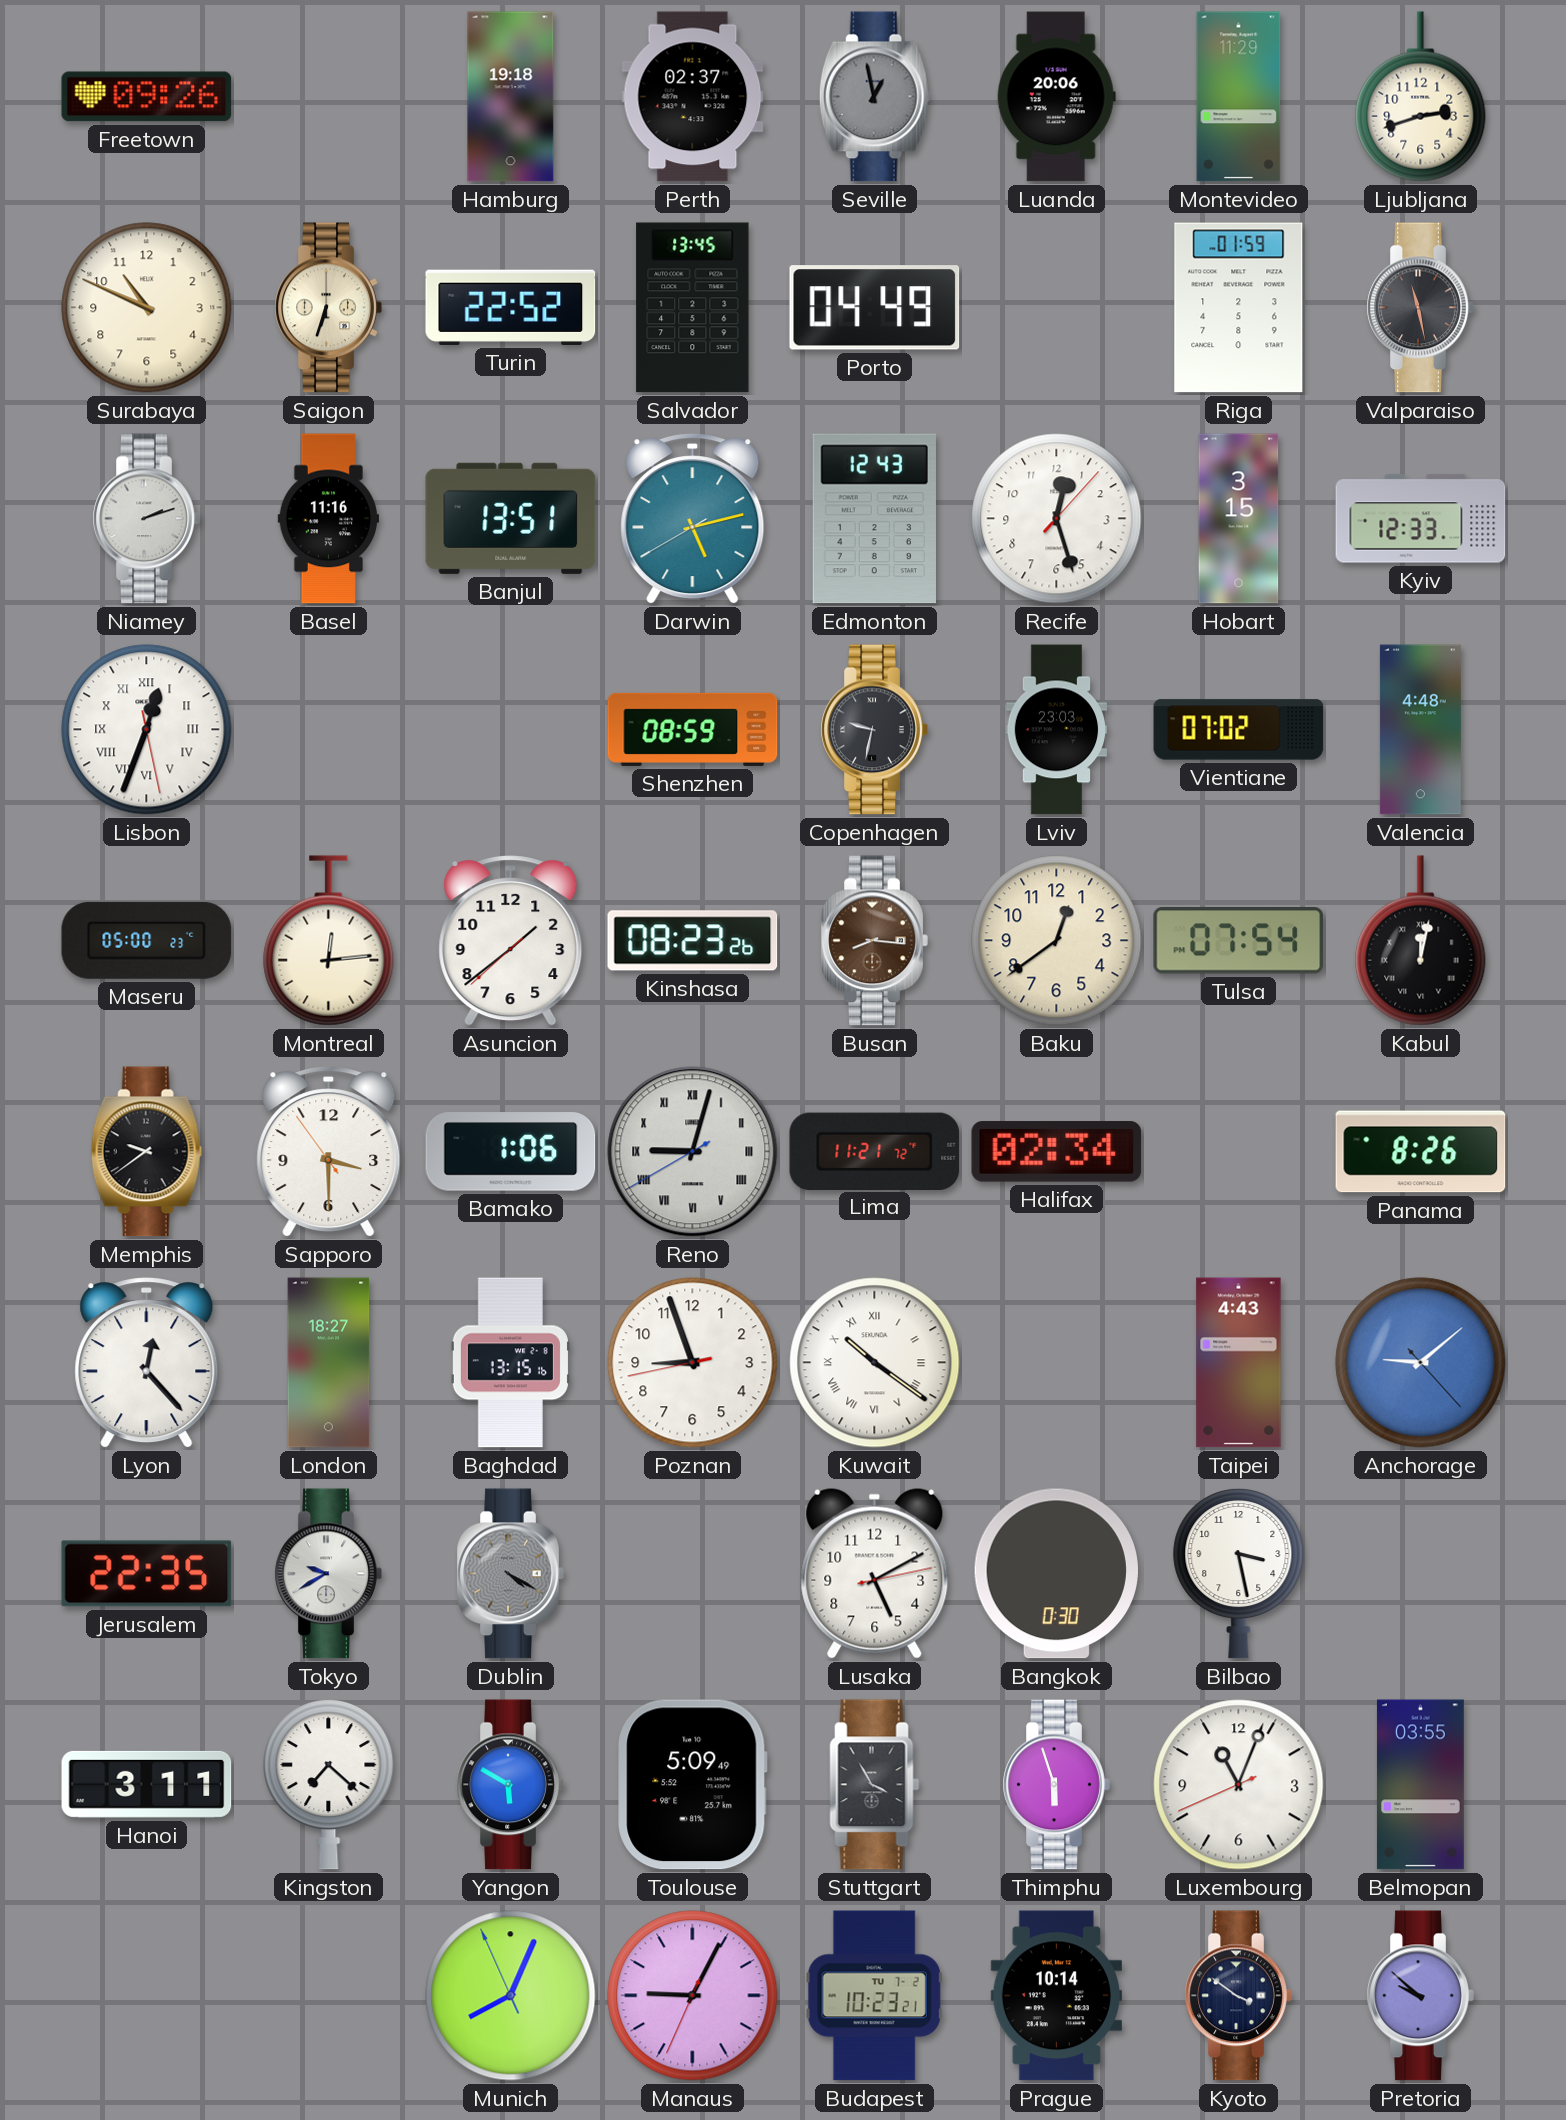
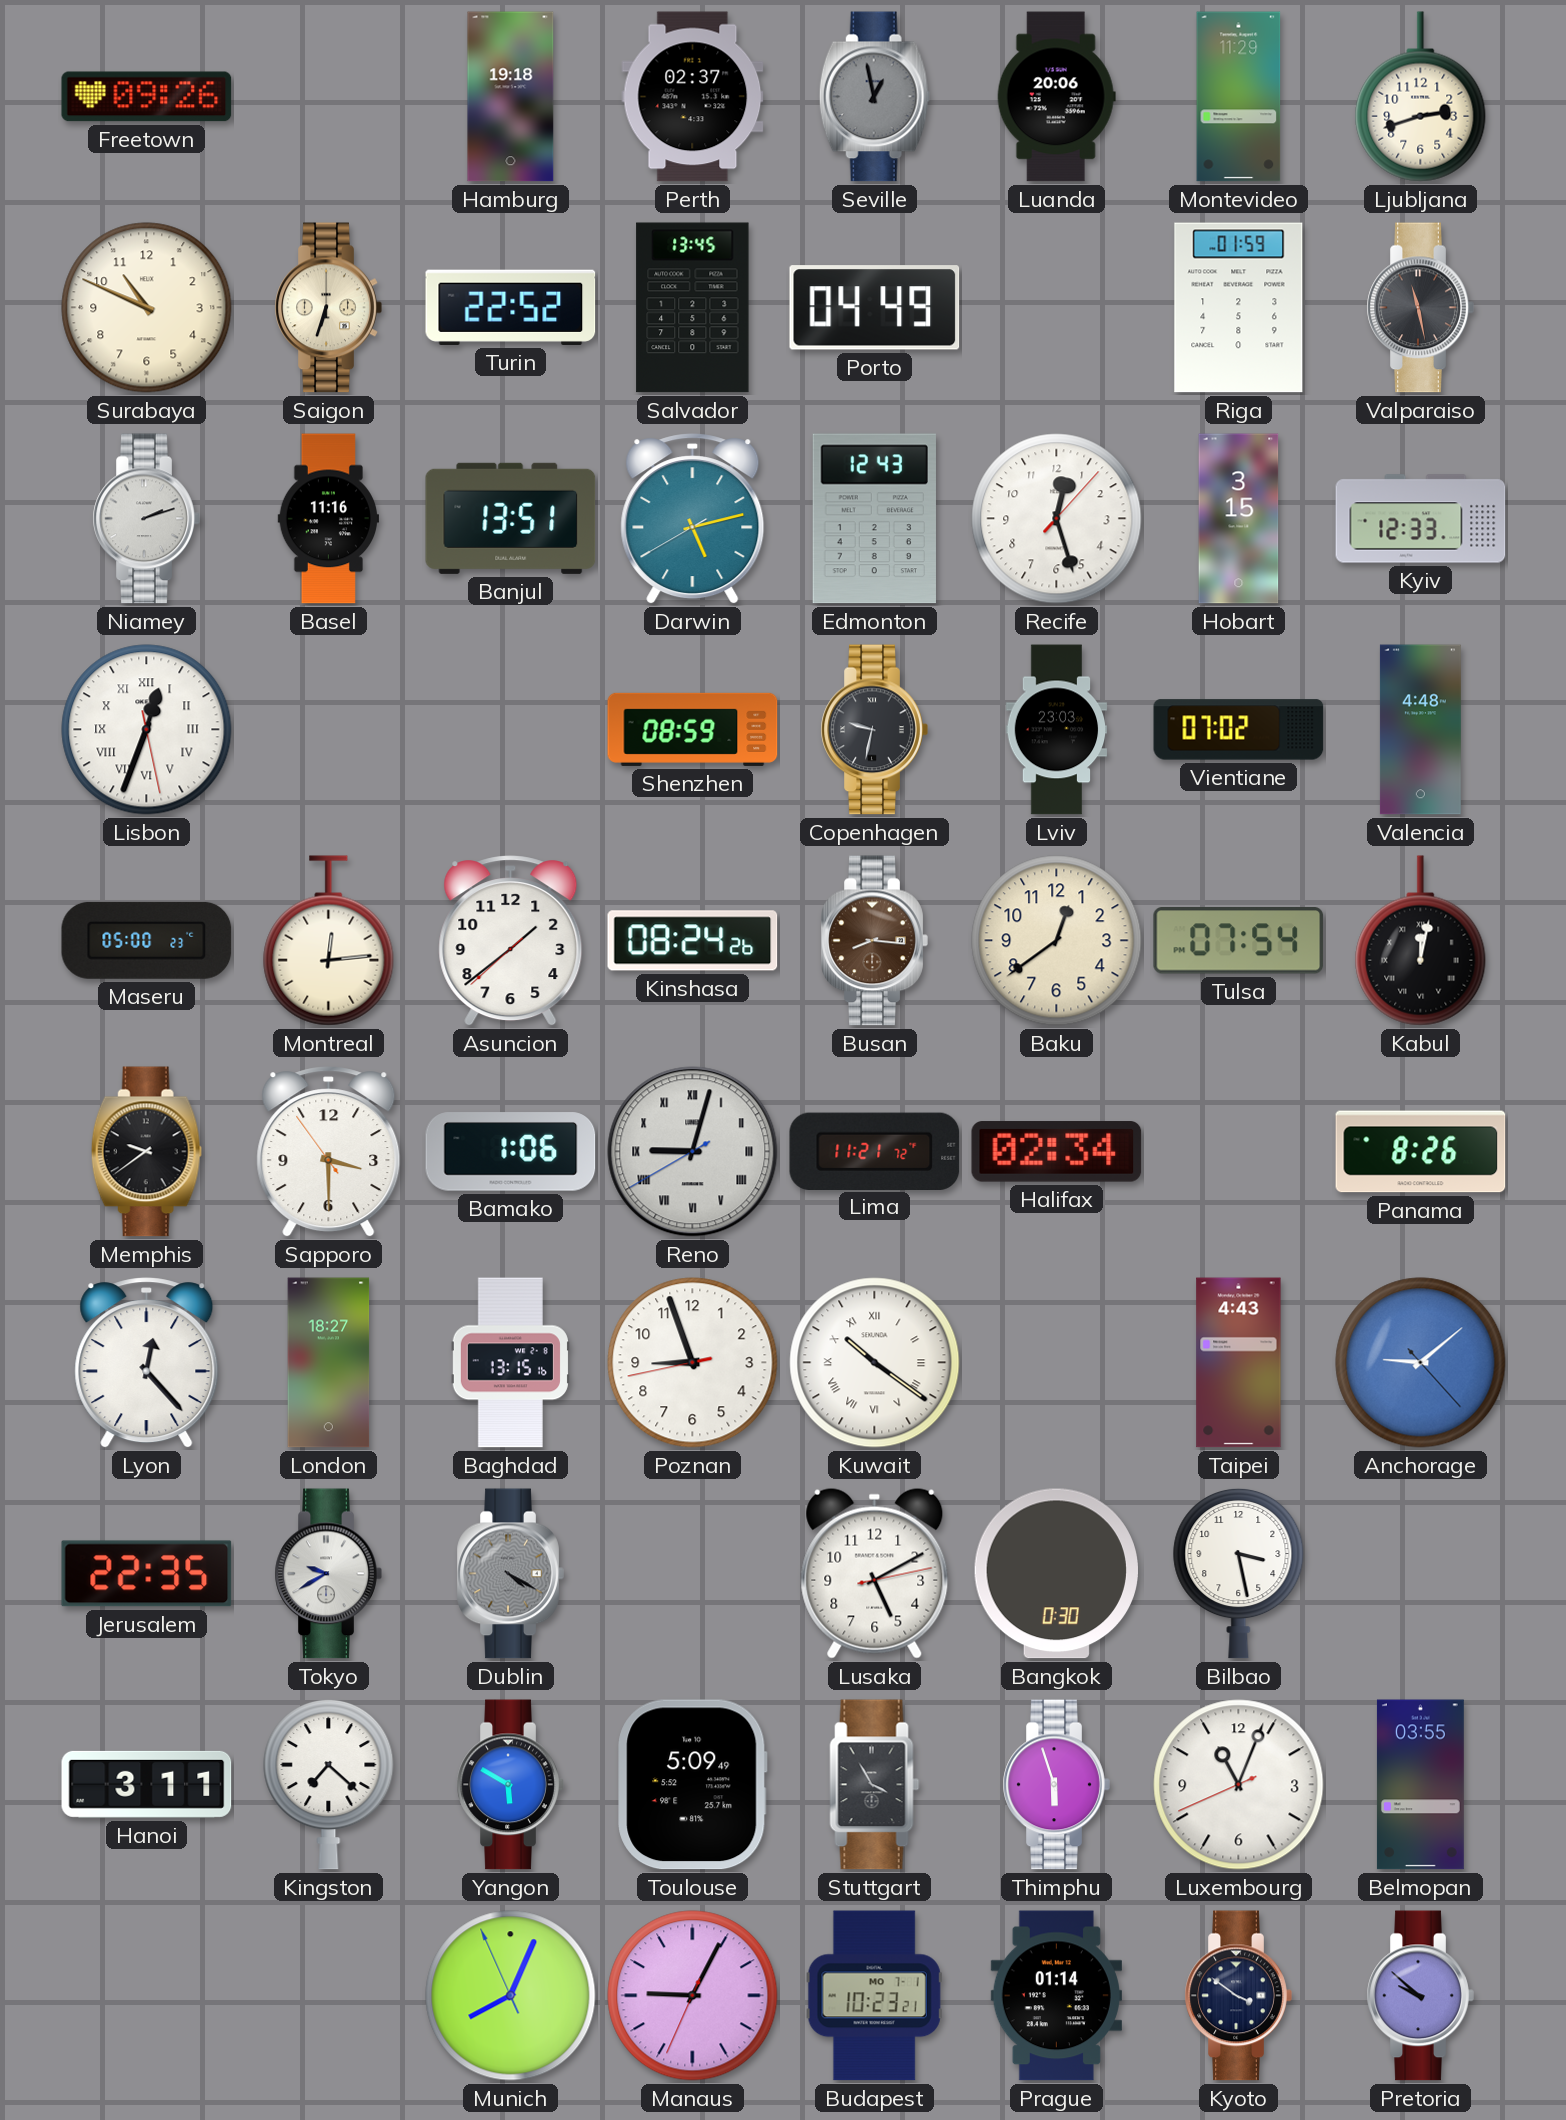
Kinshasa: 08:23 -> 08:24
Budapest date: TU 7-2 -> MO 7-1
Prague: 10:14 -> 01:14
